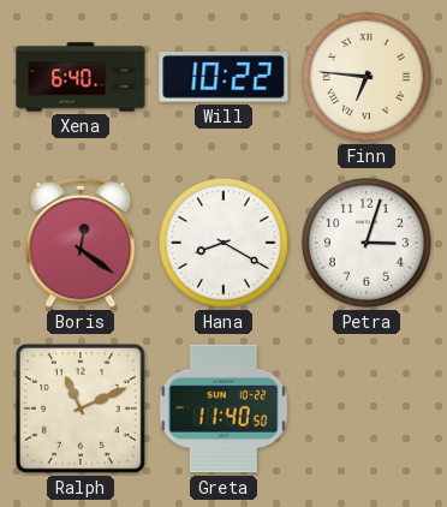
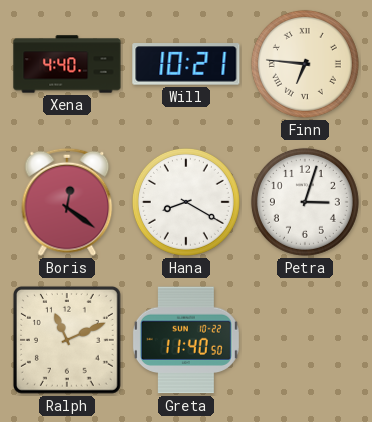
Xena: 6:40 -> 4:40
Will: 10:22 -> 10:21
